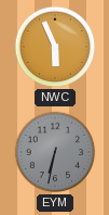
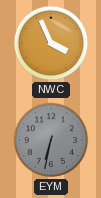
NWC: 5:56 -> 3:56
